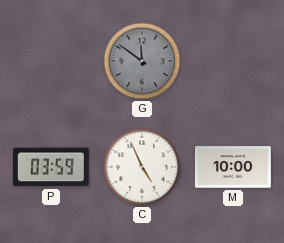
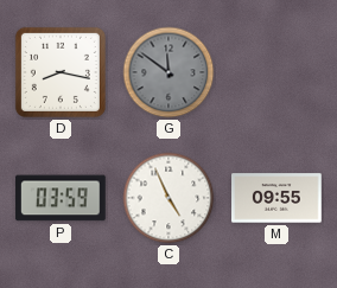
D: none -> 8:17
M: 10:00 -> 09:55
